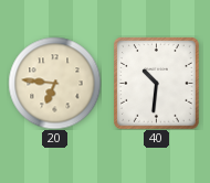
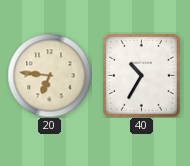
40: 10:31 -> 10:35
